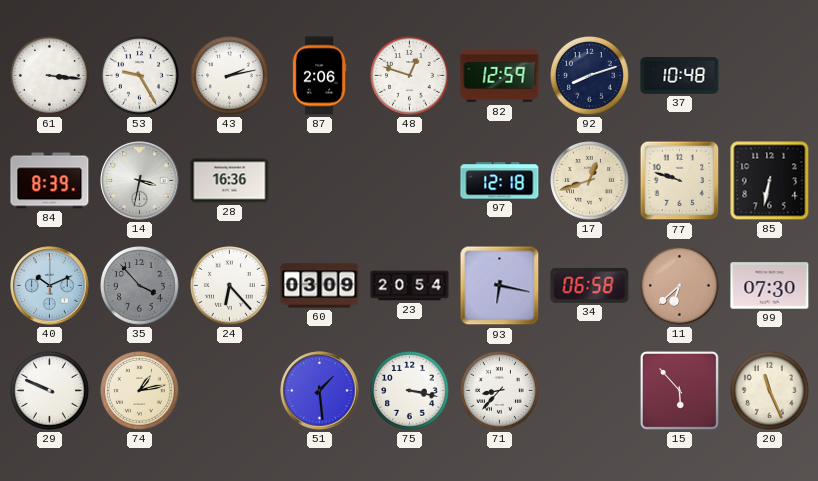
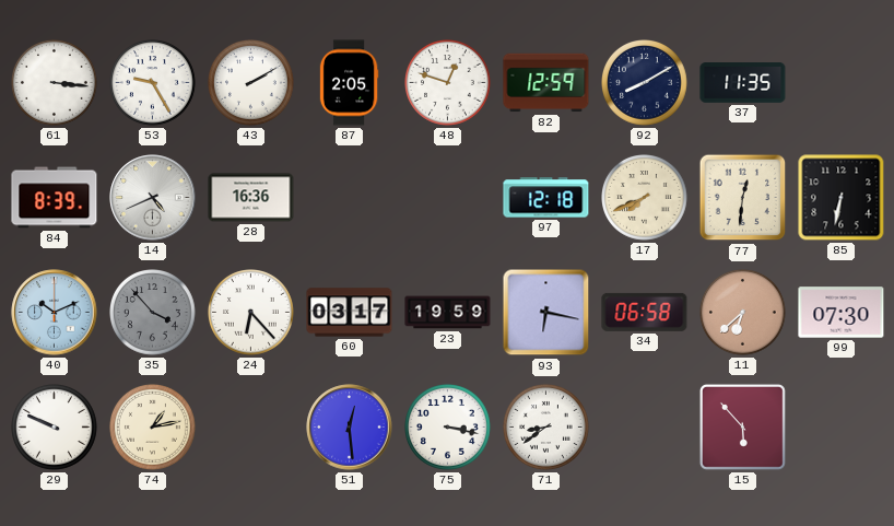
43: 2:13 -> 2:10
87: 2:06 -> 2:05
92: 8:12 -> 8:10
37: 10:48 -> 11:35
14: 3:32 -> 4:41
17: 12:42 -> 7:41
77: 9:48 -> 12:31
60: 03:09 -> 03:17
23: 20:54 -> 19:59
51: 1:29 -> 12:29
71: 8:37 -> 8:39
20: 11:26 -> none
